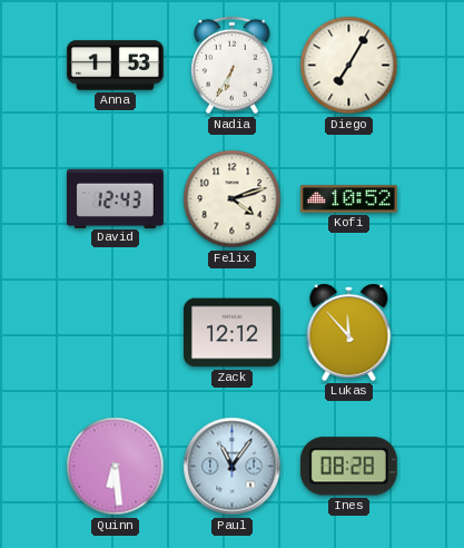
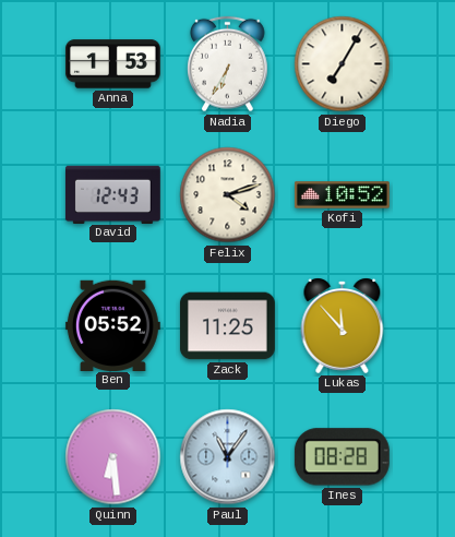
Ben: none -> 05:52
Zack: 12:12 -> 11:25
